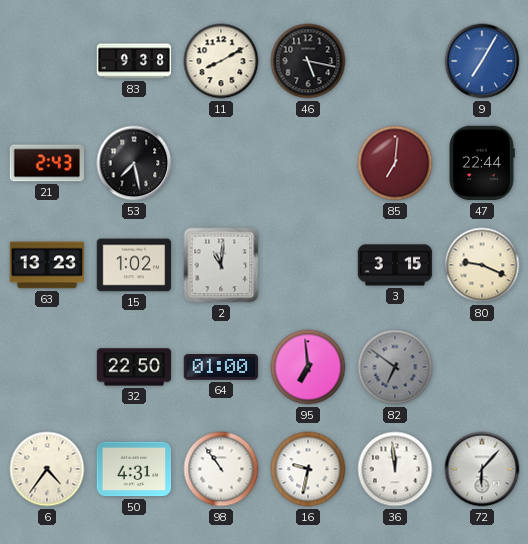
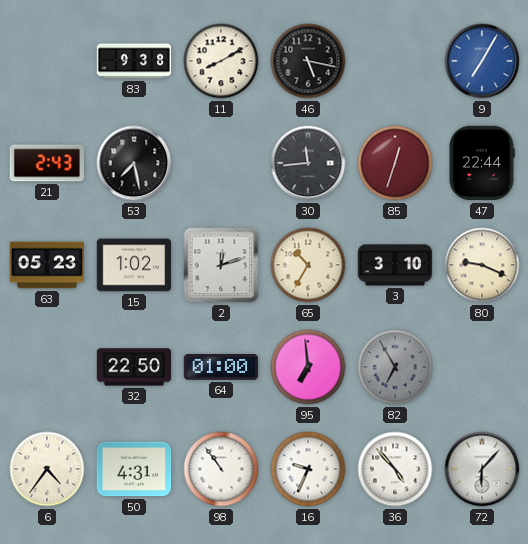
30: none -> 11:44
85: 7:01 -> 12:33
63: 13:23 -> 05:23
2: 11:01 -> 12:12
65: none -> 10:35
3: 3:15 -> 3:10
82: 6:51 -> 6:55
16: 9:32 -> 9:34
36: 11:59 -> 4:53
